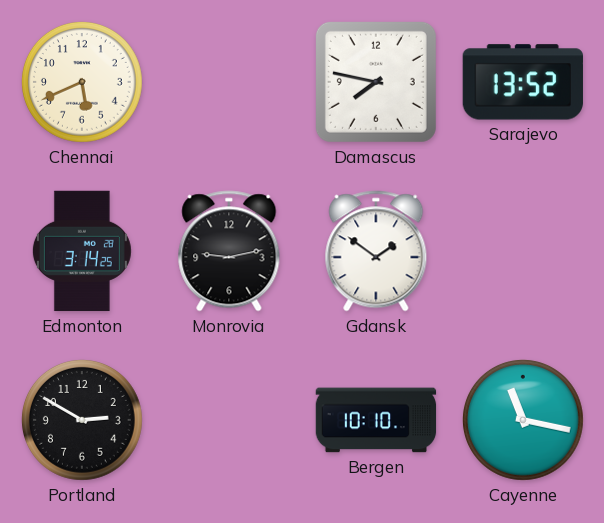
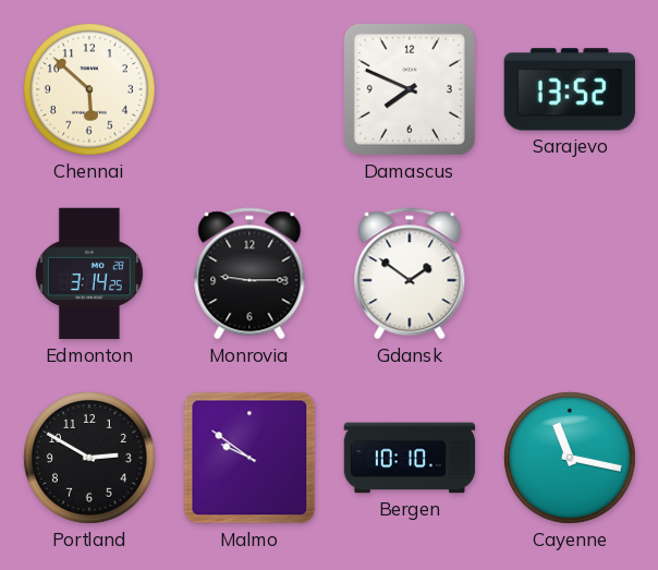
Chennai: 5:41 -> 5:52
Damascus: 7:47 -> 7:49
Monrovia: 9:13 -> 9:15
Malmo: none -> 9:51
